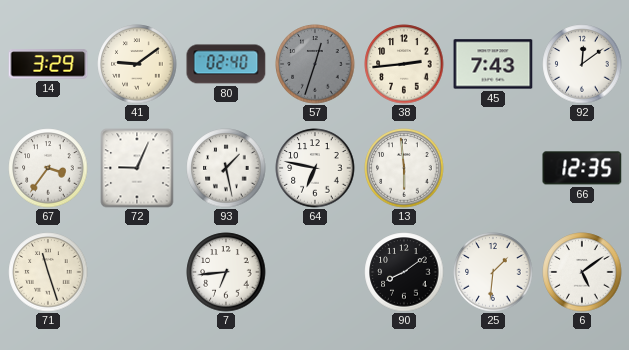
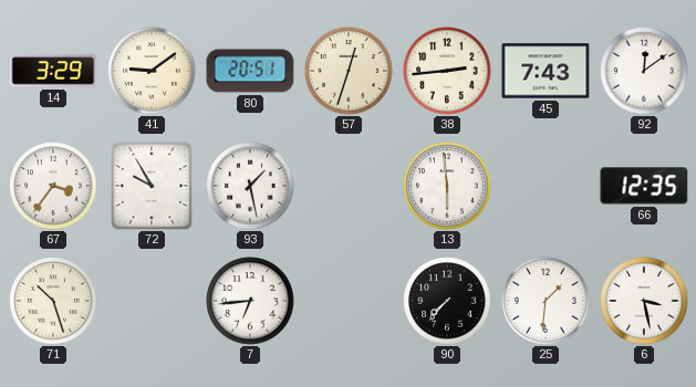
80: 02:40 -> 20:51
57 dial: grey -> cream
72: 9:04 -> 9:55
64: 6:47 -> none
71: 11:27 -> 10:27
90: 8:09 -> 7:37
6: 5:09 -> 3:28
